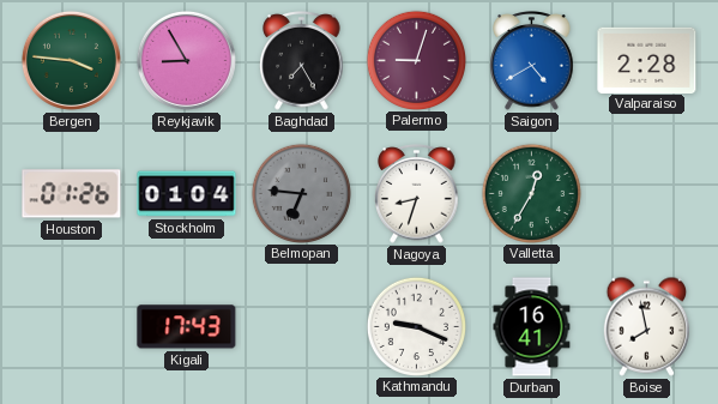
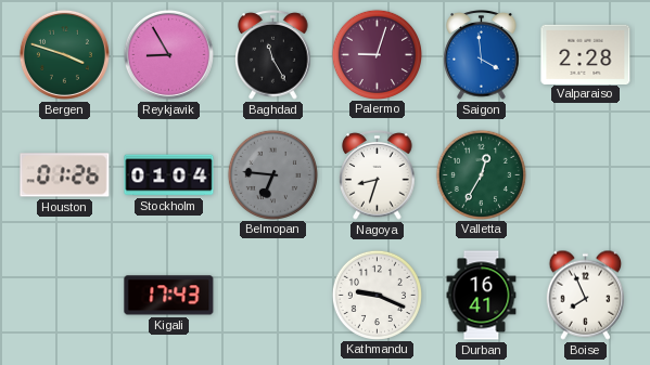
Bergen: 3:46 -> 3:48
Baghdad: 7:25 -> 11:25
Saigon: 4:40 -> 3:59
Boise: 7:58 -> 7:56
